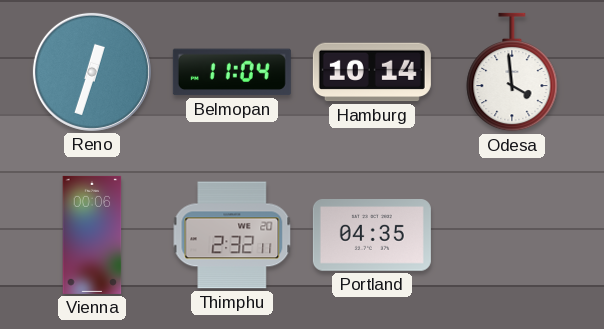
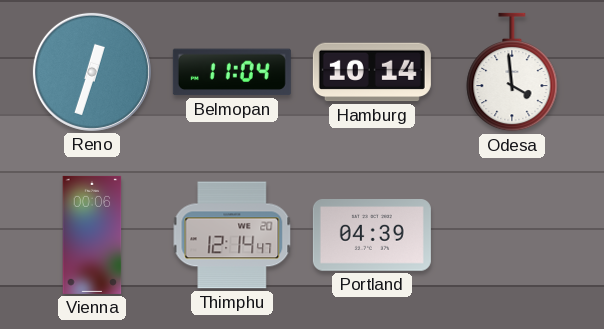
Thimphu: 2:32 -> 12:14
Portland: 04:35 -> 04:39
